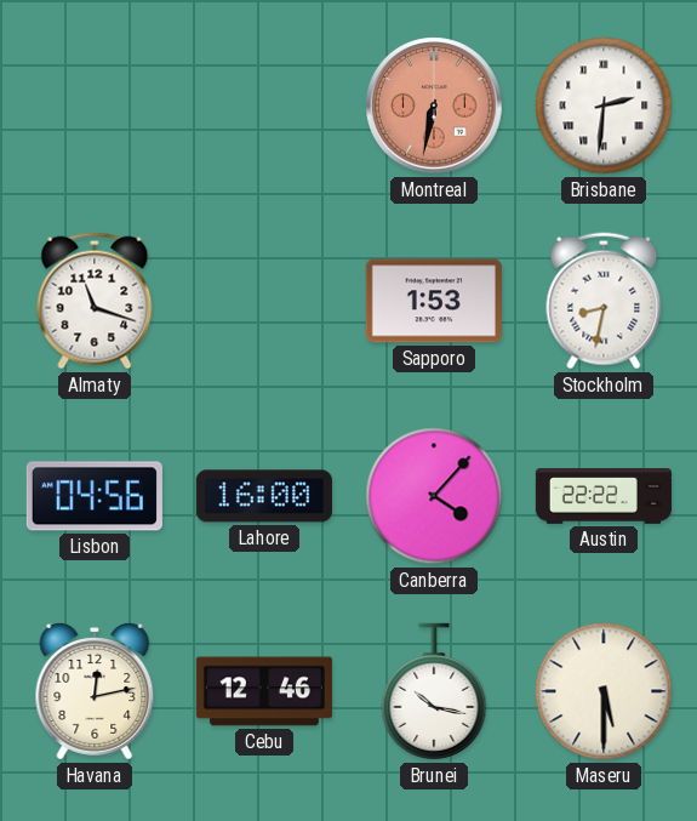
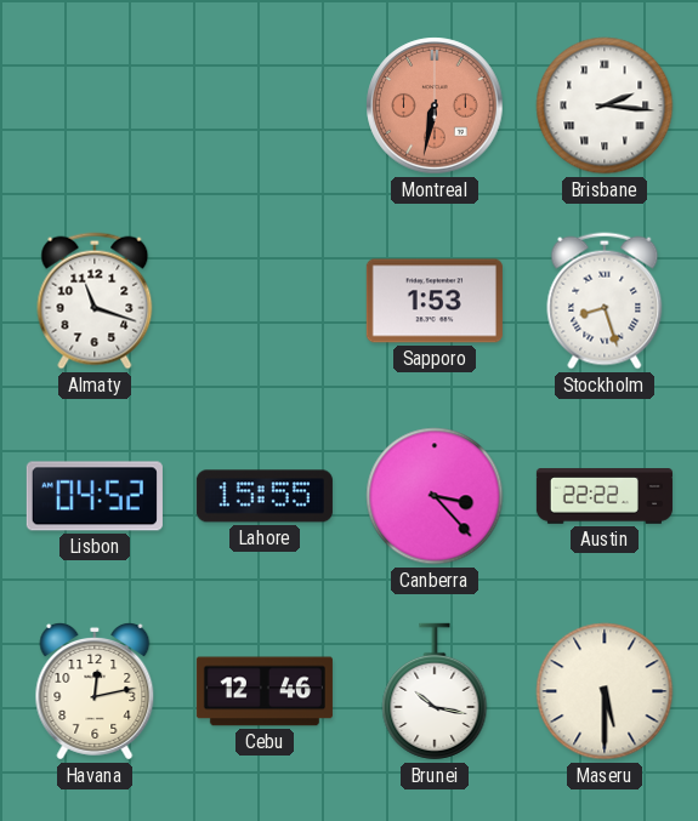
Brisbane: 2:31 -> 2:16
Stockholm: 8:32 -> 8:27
Lisbon: 04:56 -> 04:52
Lahore: 16:00 -> 15:55
Canberra: 4:07 -> 3:23
